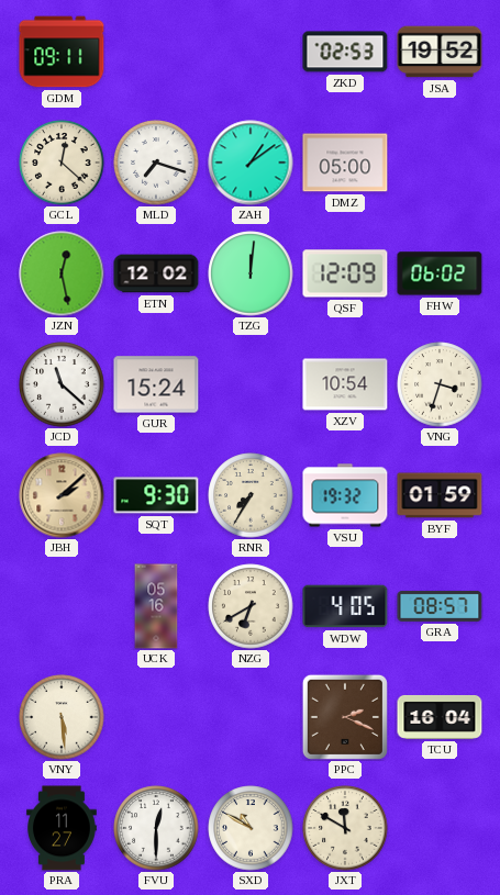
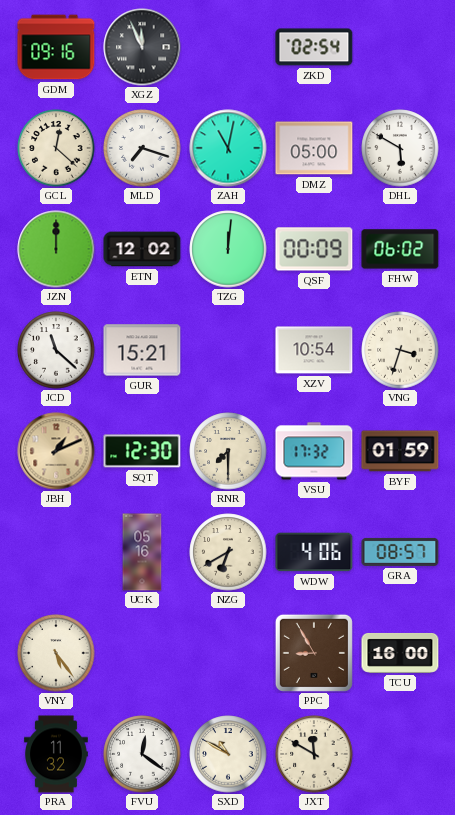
GDM: 09:11 -> 09:16
XGZ: none -> 11:56
ZKD: 02:53 -> 02:54
JSA: 19:52 -> none
ZAH: 1:09 -> 11:02
DHL: none -> 5:50
JZN: 12:28 -> 12:00
QSF: 12:09 -> 00:09
GUR: 15:24 -> 15:21
JBH: 2:08 -> 1:11
SQT: 9:30 -> 12:30
RNR: 7:35 -> 7:30
VSU: 19:32 -> 17:32
WDW: 4:05 -> 4:06
VNY: 5:29 -> 5:24
PPC: 2:19 -> 8:55
TCU: 16:04 -> 16:00
PRA: 11:27 -> 11:32
FVU: 12:30 -> 12:21
